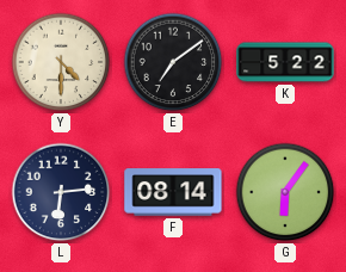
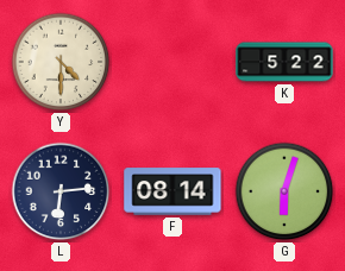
E: 7:09 -> none
G: 6:06 -> 6:03
